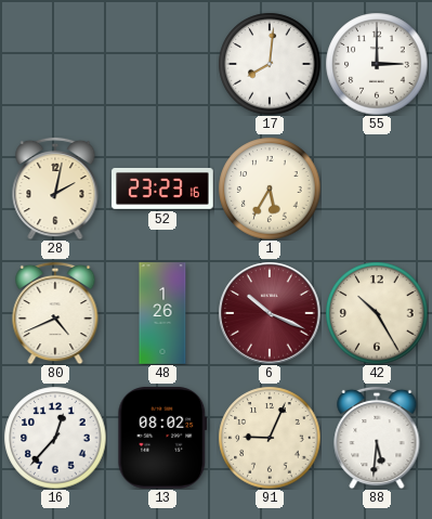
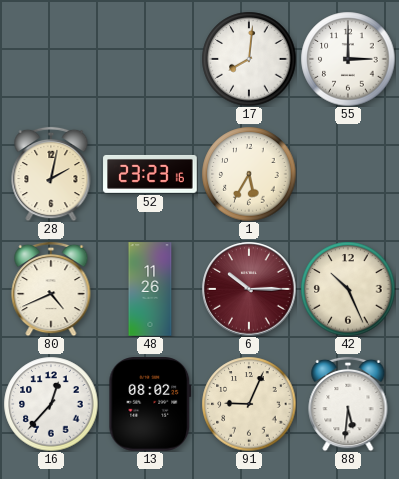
48: 1:26 -> 11:26
6: 10:19 -> 10:15
42: 10:25 -> 10:26
